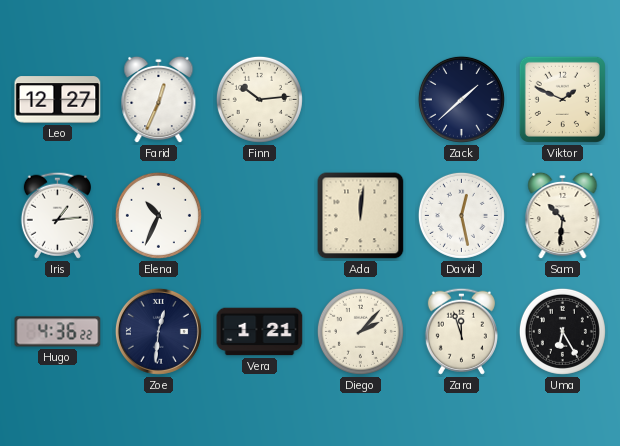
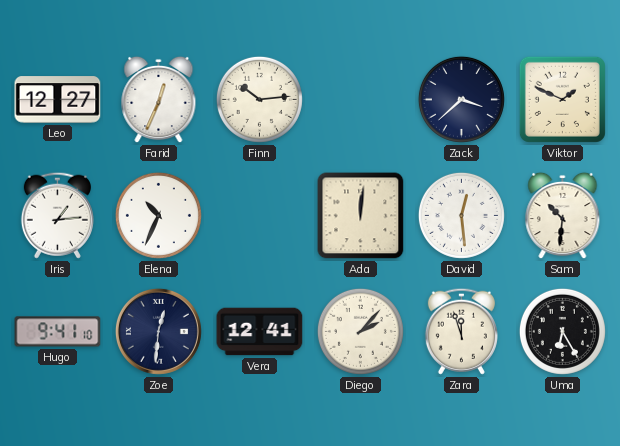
Zack: 1:38 -> 3:38
David: 12:28 -> 12:29
Hugo: 4:36 -> 9:41
Vera: 1:21 -> 12:41
